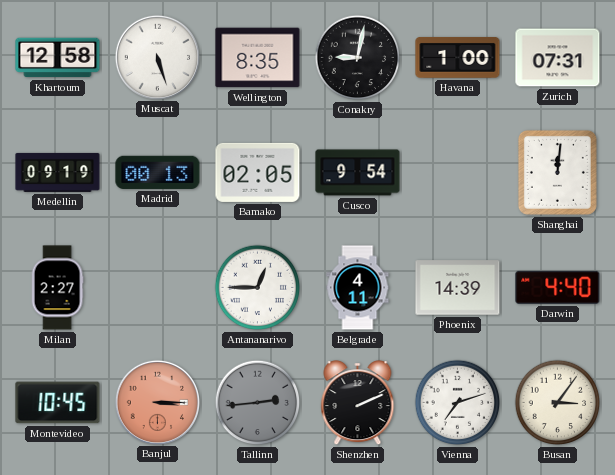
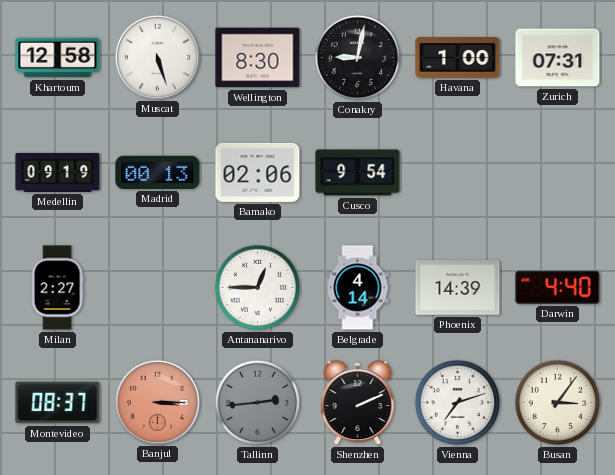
Wellington: 8:35 -> 8:30
Bamako: 02:05 -> 02:06
Shanghai: 12:01 -> none
Belgrade: 4:11 -> 4:14
Montevideo: 10:45 -> 08:37
